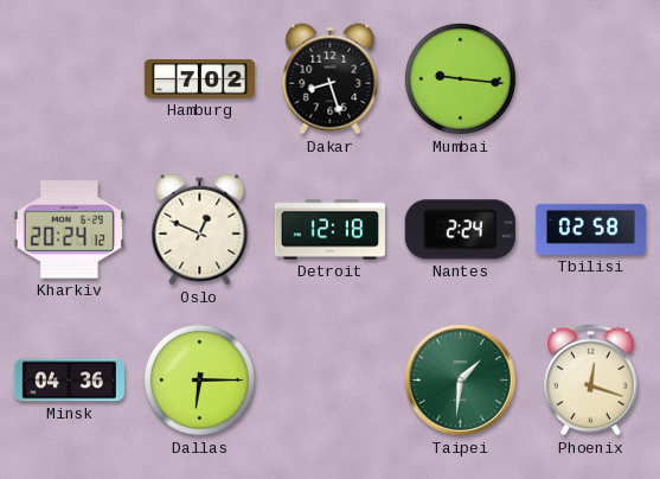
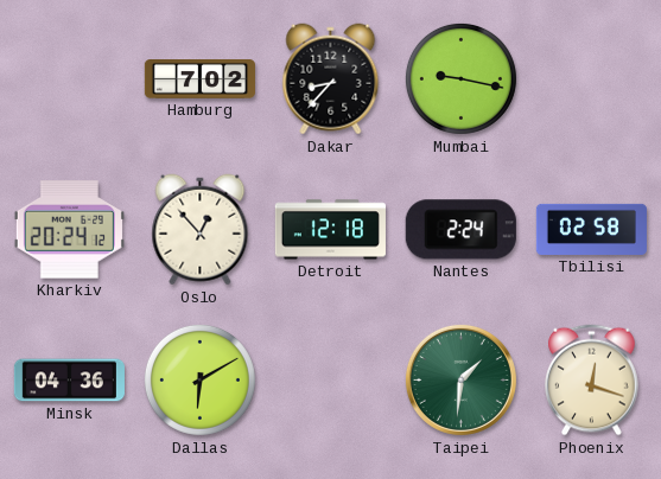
Dakar: 8:27 -> 8:37
Mumbai: 9:16 -> 9:17
Oslo: 12:49 -> 12:53
Dallas: 6:15 -> 6:10
